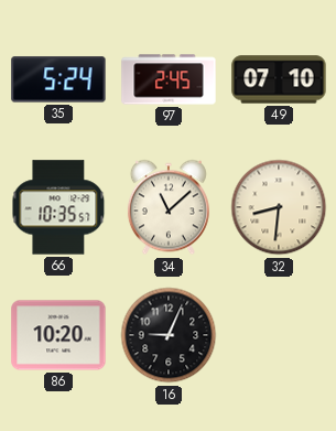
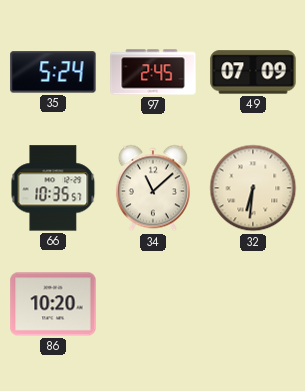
49: 07:10 -> 07:09
32: 8:31 -> 6:31
16: 9:04 -> none
